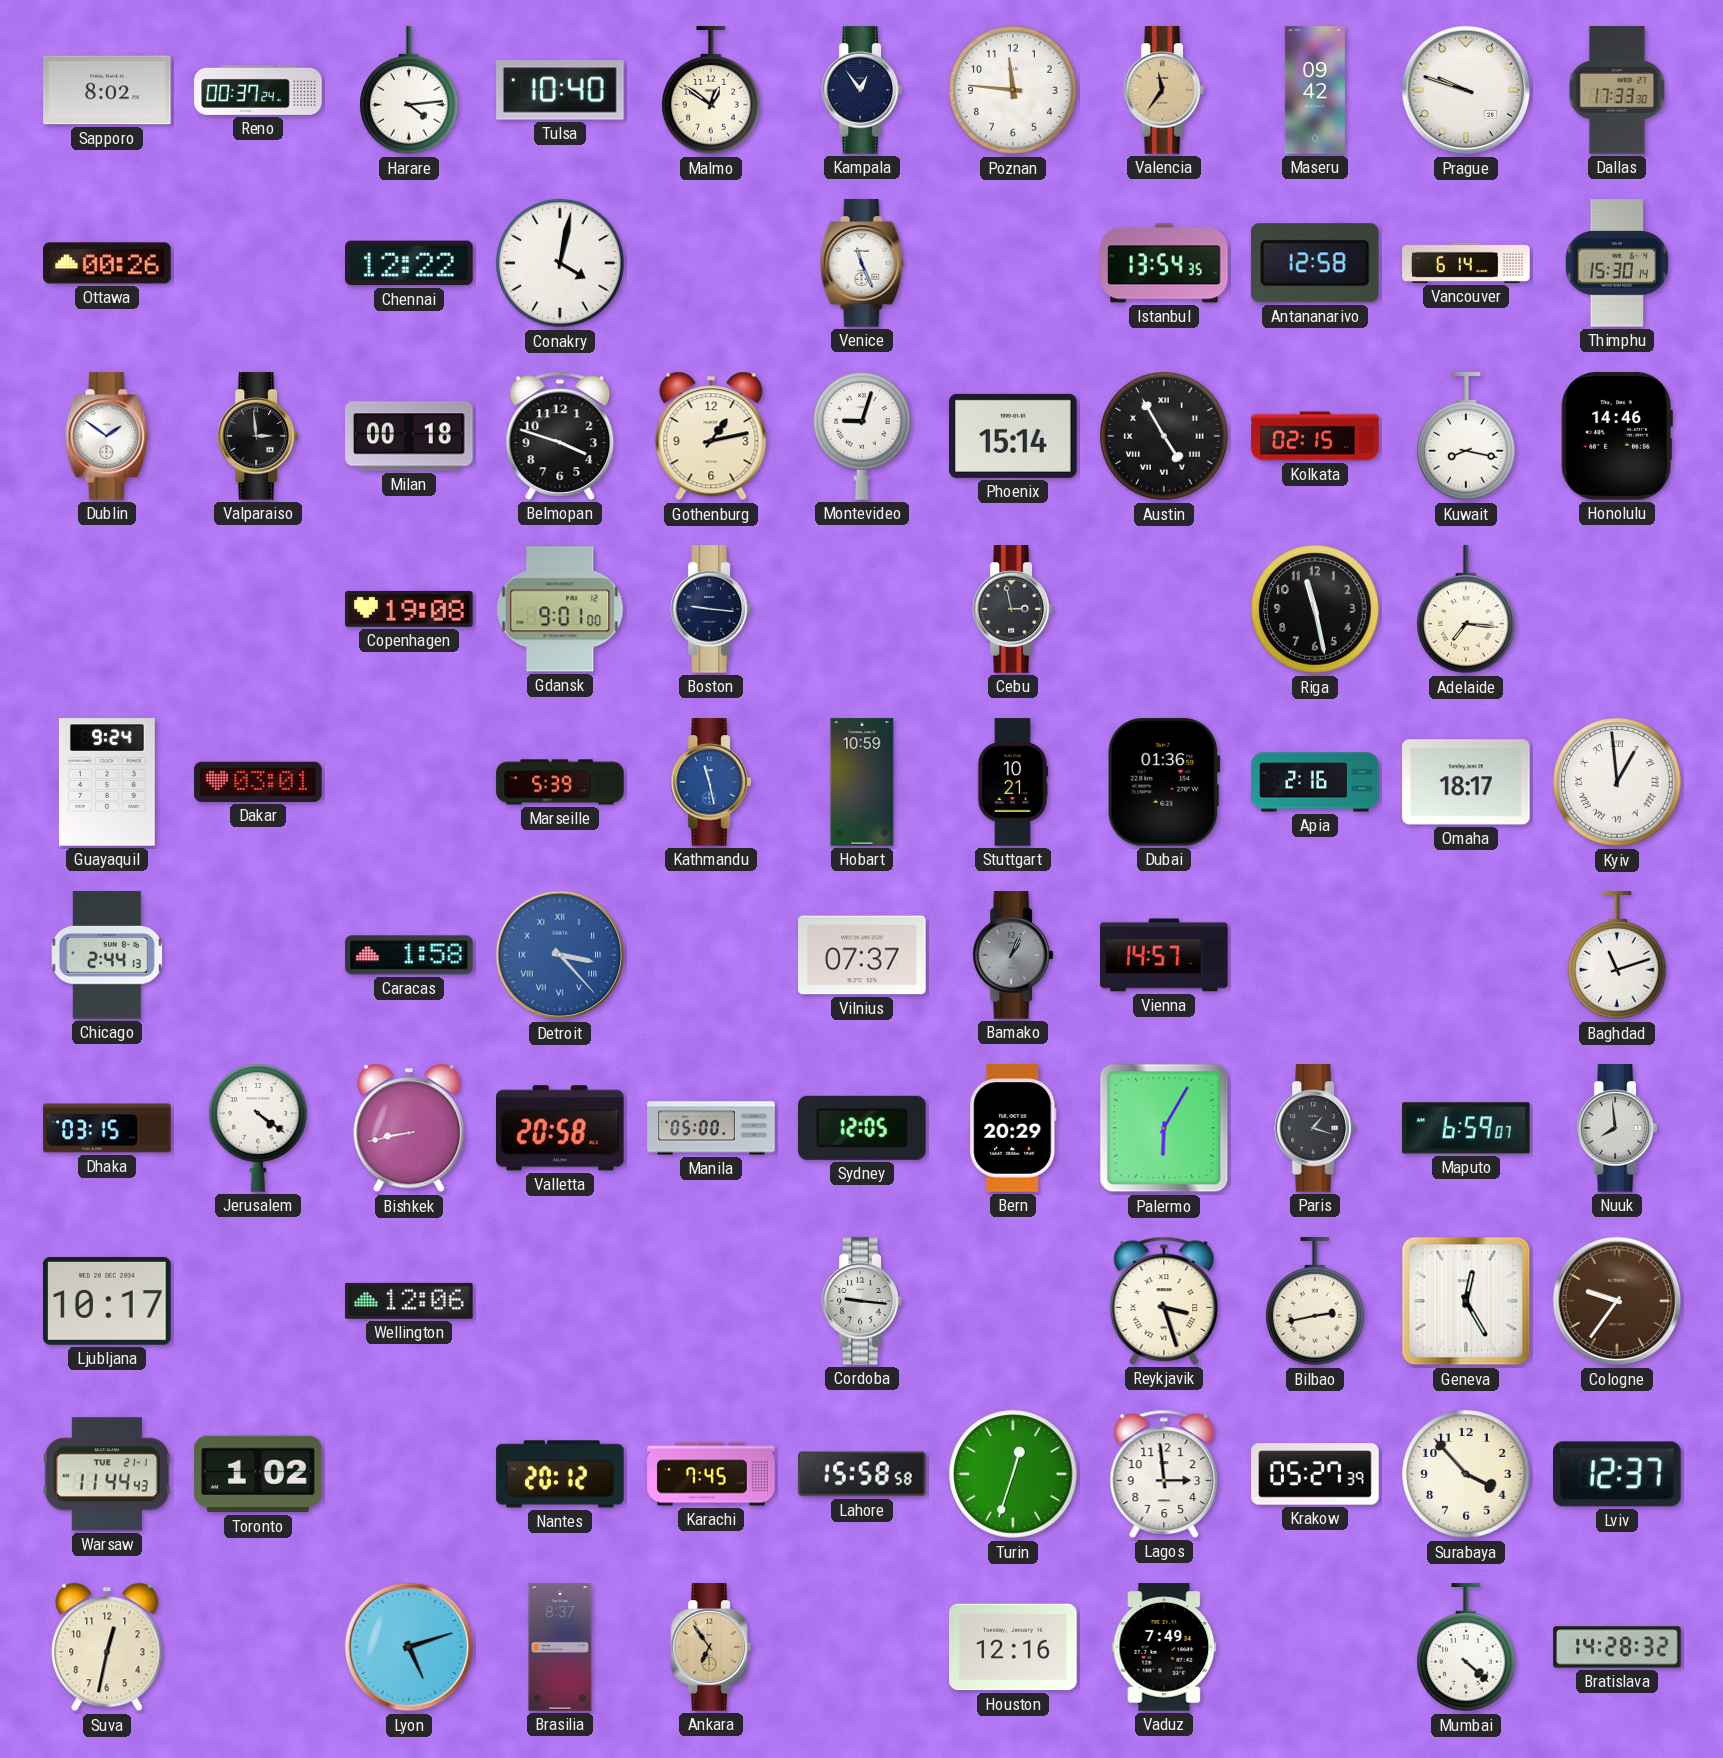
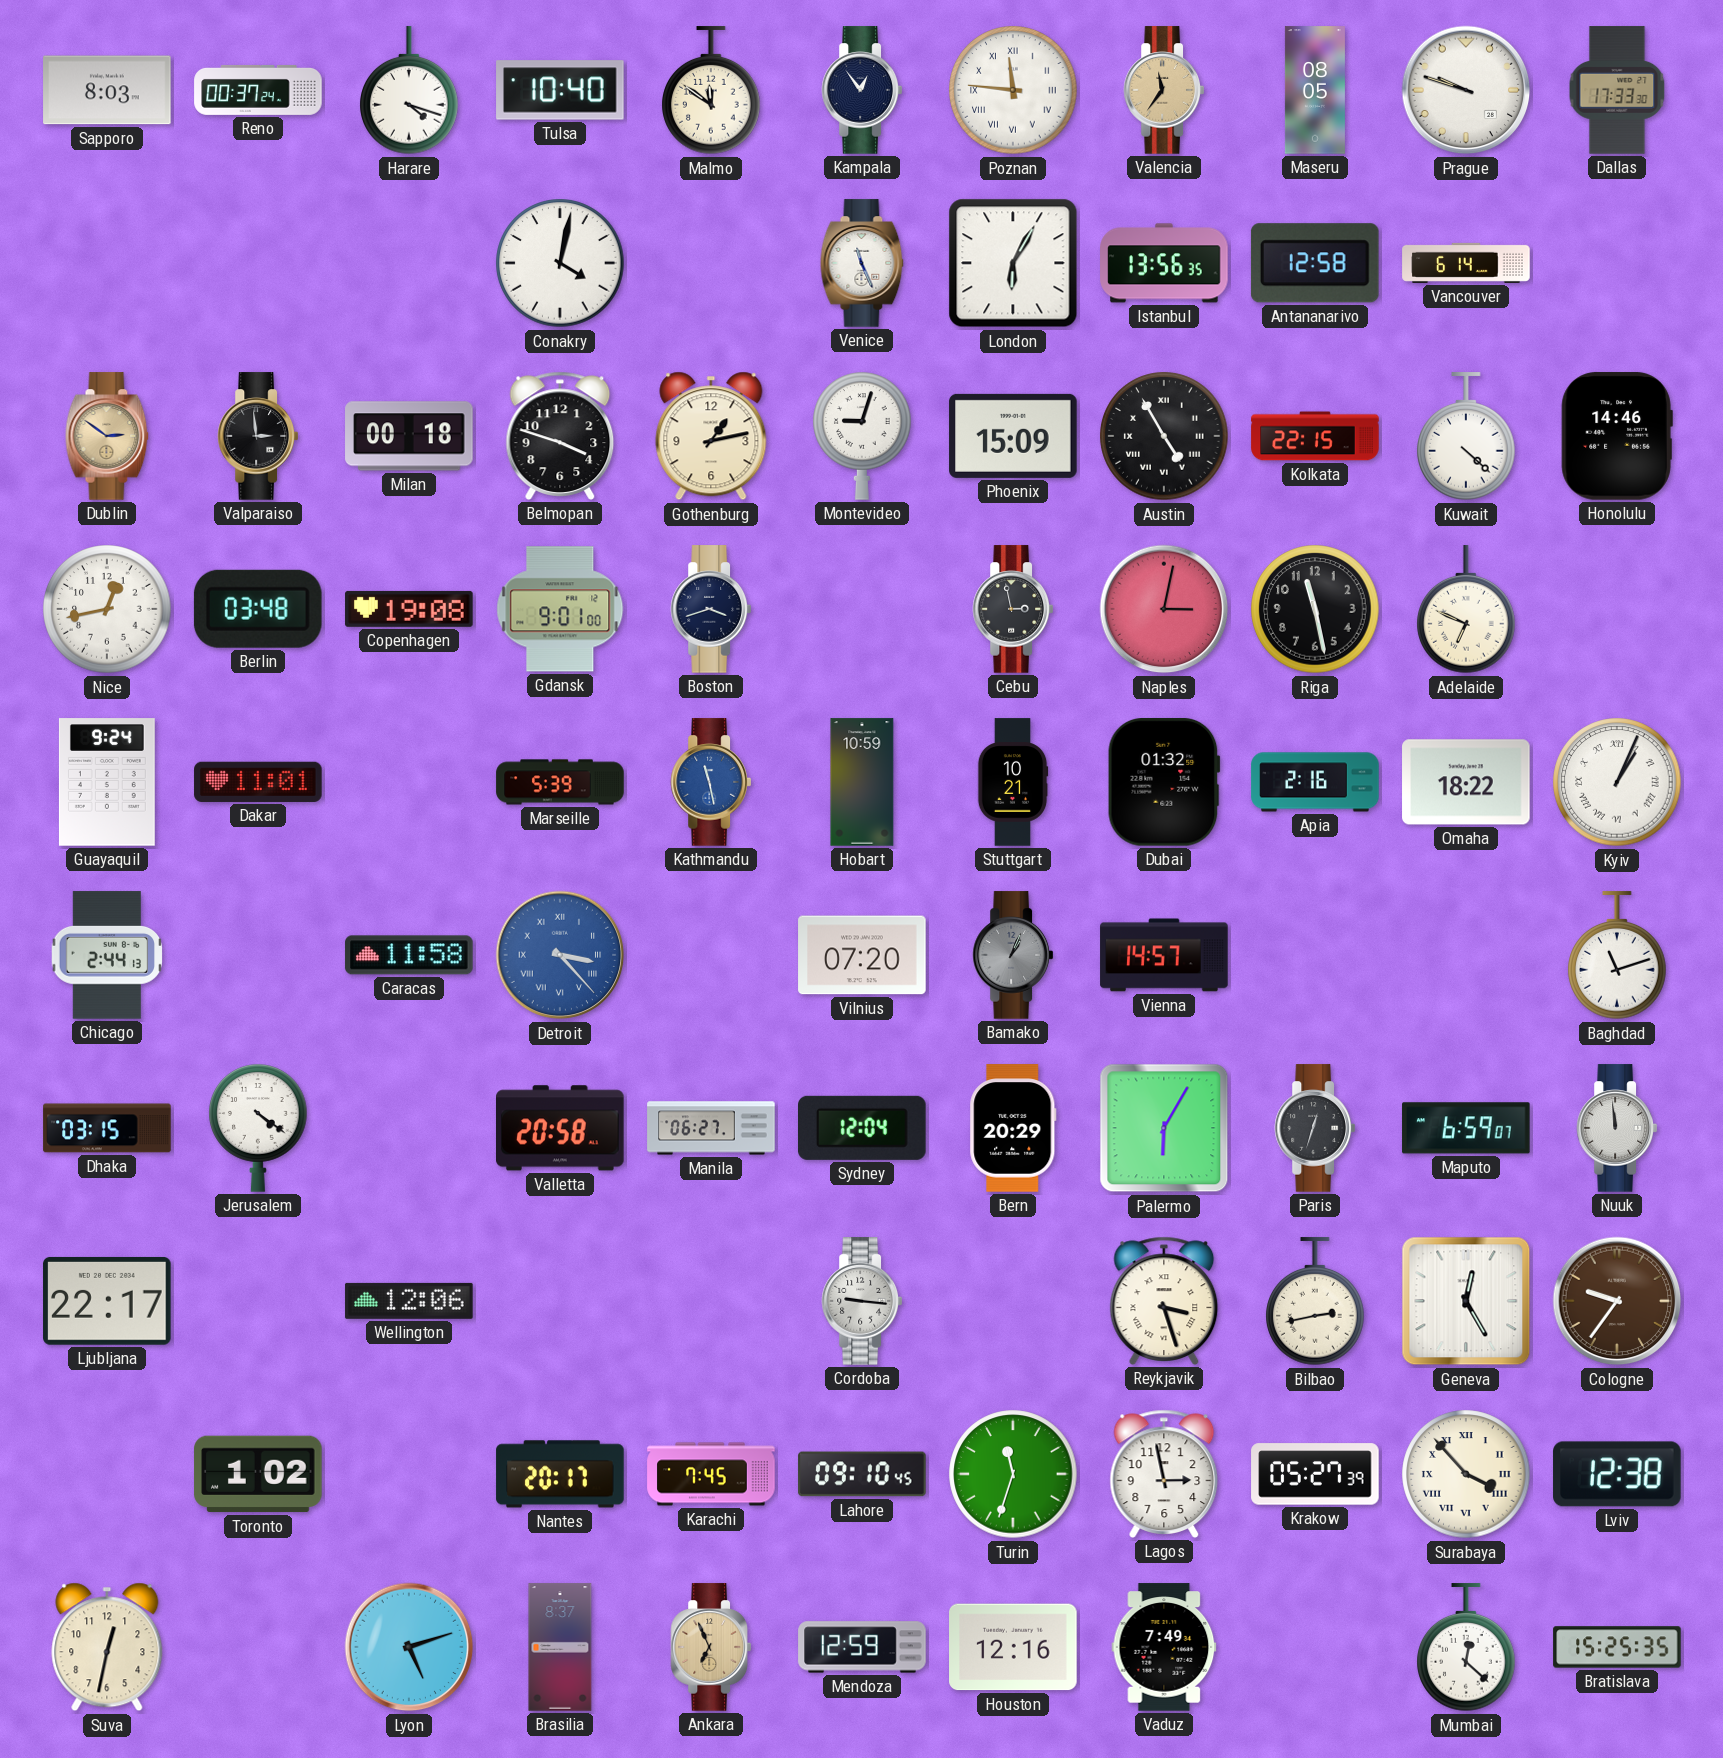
Sapporo: 8:02 -> 8:03
Harare: 4:14 -> 4:18
Malmo: 12:51 -> 11:51
Poznan numerals: Arabic -> Roman
Maseru: 09:42 -> 08:05
Ottawa: 00:26 -> none
Chennai: 12:22 -> none
London: none -> 6:05
Istanbul: 13:54 -> 13:56
Thimphu: 15:30 -> none
Dublin: 1:51 -> 2:51
Dublin dial: white -> champagne
Phoenix: 15:14 -> 15:09
Kolkata: 02:15 -> 22:15
Kuwait: 8:17 -> 4:22
Nice: none -> 12:43
Berlin: none -> 03:48
Boston: 9:16 -> 3:42
Naples: none -> 3:02
Adelaide: 7:16 -> 6:49
Dakar: 03:01 -> 11:01
Dubai: 01:36 -> 01:32
Omaha: 18:17 -> 18:22
Kyiv: 12:59 -> 1:04
Caracas: 1:58 -> 11:58
Vilnius: 07:37 -> 07:20
Bishkek: 8:43 -> none
Manila: 05:00 -> 06:27
Sydney: 12:05 -> 12:04
Paris: 1:18 -> 12:33
Nuuk: 7:59 -> 11:59
Ljubljana: 10:17 -> 22:17
Warsaw: 11:44 -> none
Nantes: 20:12 -> 20:17
Lahore: 15:58 -> 09:10
Turin: 12:33 -> 11:33
Lagos: 2:59 -> 2:58
Surabaya numerals: Arabic -> Roman
Lviv: 12:37 -> 12:38
Ankara: 6:54 -> 6:56
Mendoza: none -> 12:59
Mumbai: 4:22 -> 12:22
Bratislava: 14:28 -> 15:25
